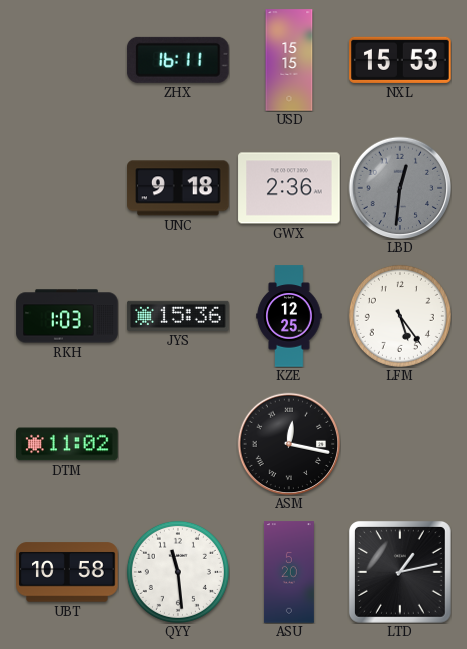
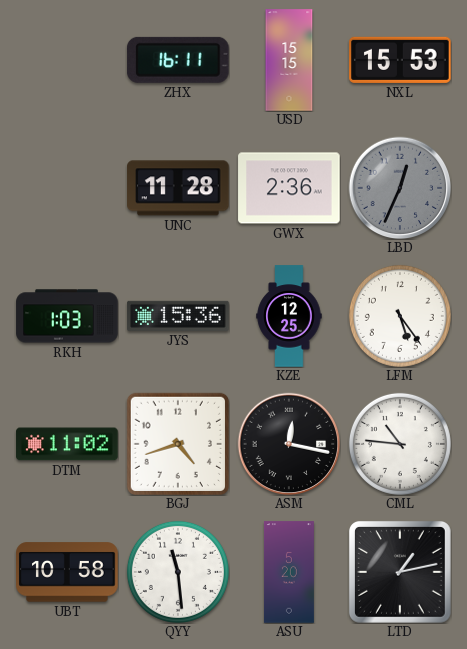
UNC: 9:18 -> 11:28
LBD: 12:31 -> 12:34
BGJ: none -> 4:42
CML: none -> 10:46
